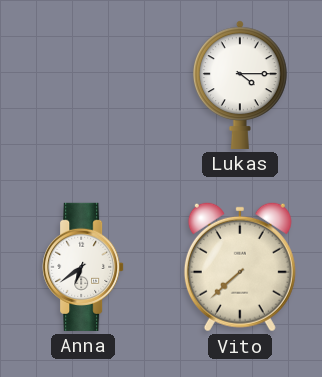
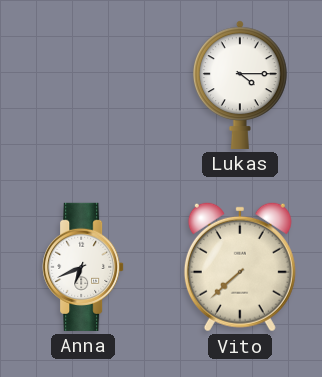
Anna: 6:39 -> 6:41
